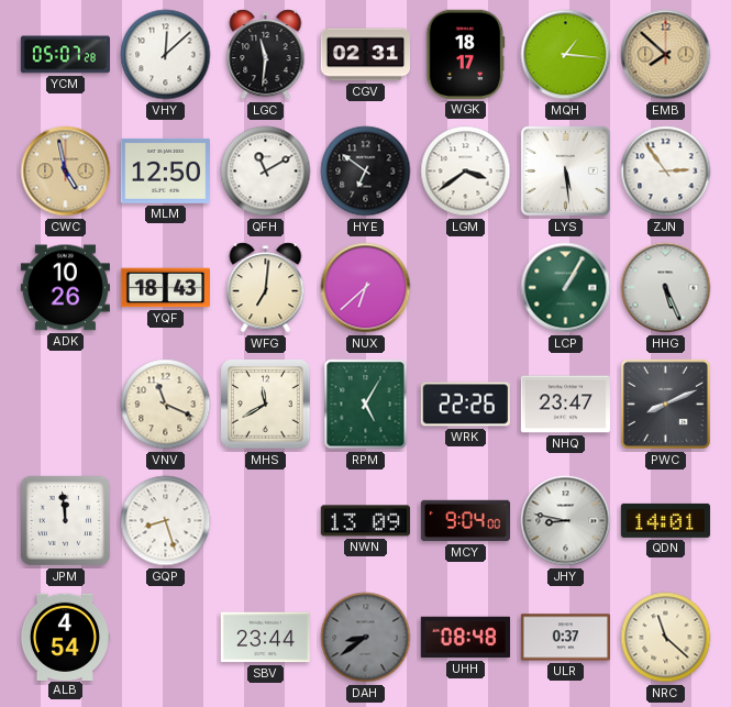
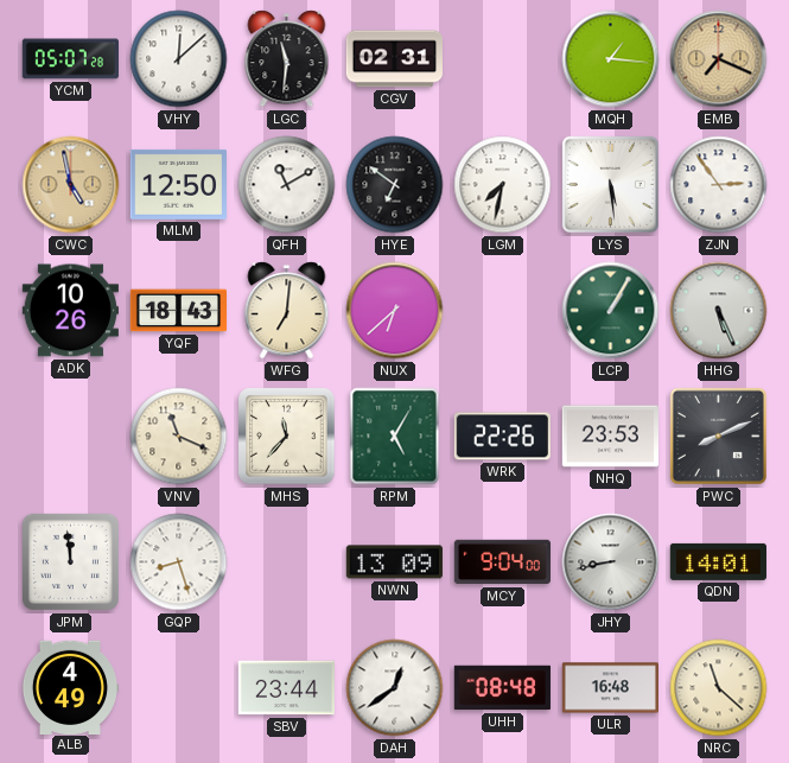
WGK: 18:17 -> none
EMB: 7:52 -> 7:19
LGM: 3:39 -> 7:32
MHS: 11:40 -> 11:37
NHQ: 23:47 -> 23:53
JHY: 8:47 -> 8:43
ALB: 4:54 -> 4:49
DAH: 8:39 -> 12:39
DAH dial: grey -> white
ULR: 0:37 -> 16:48
